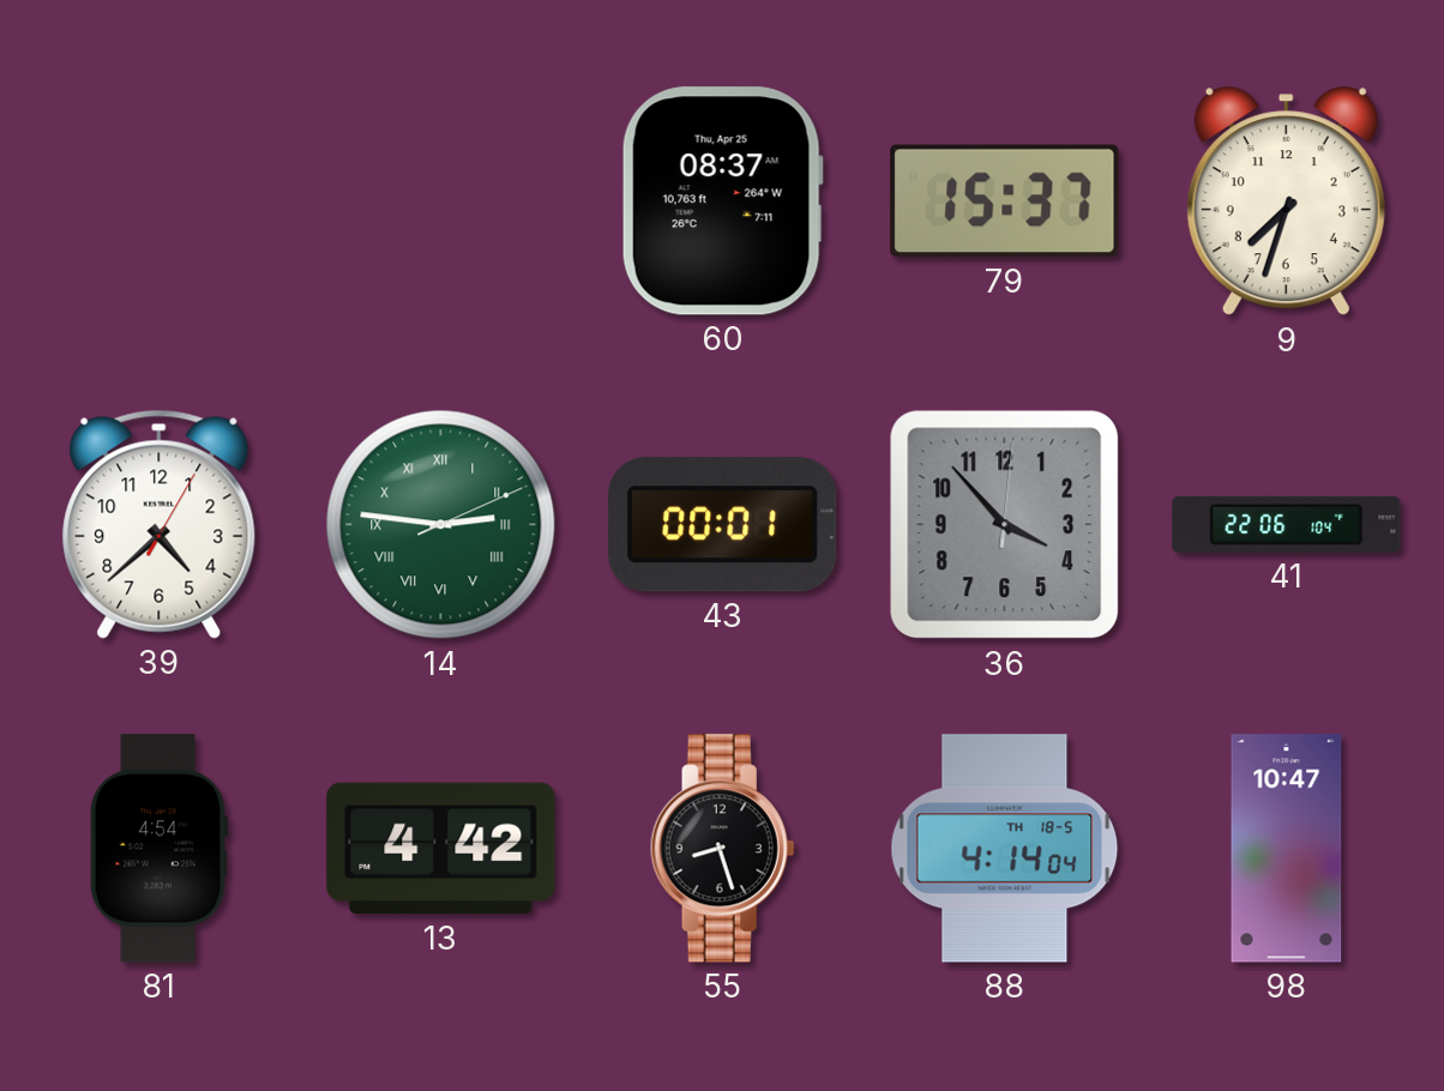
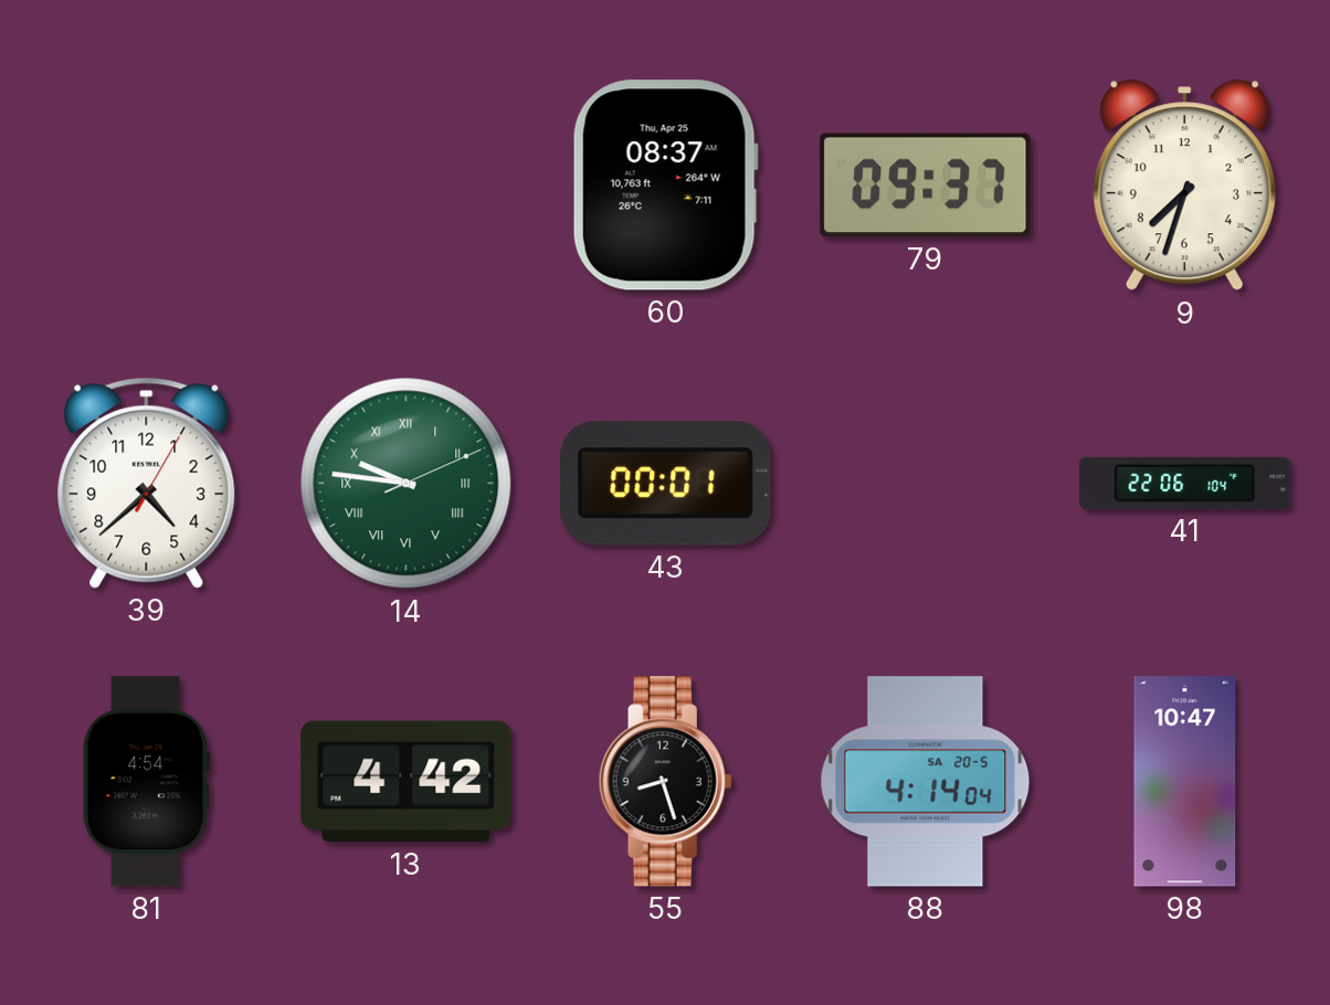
79: 15:37 -> 09:37
14: 2:46 -> 9:46
36: 3:53 -> none
88 date: TH 18-5 -> SA 20-5
